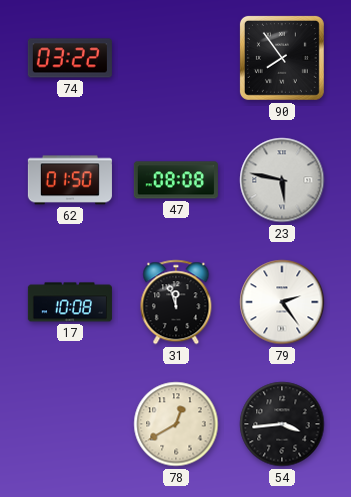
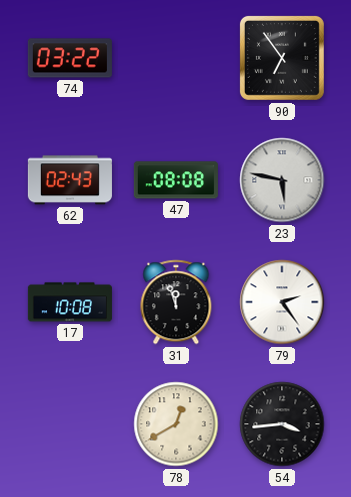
90: 7:54 -> 6:54
62: 01:50 -> 02:43
